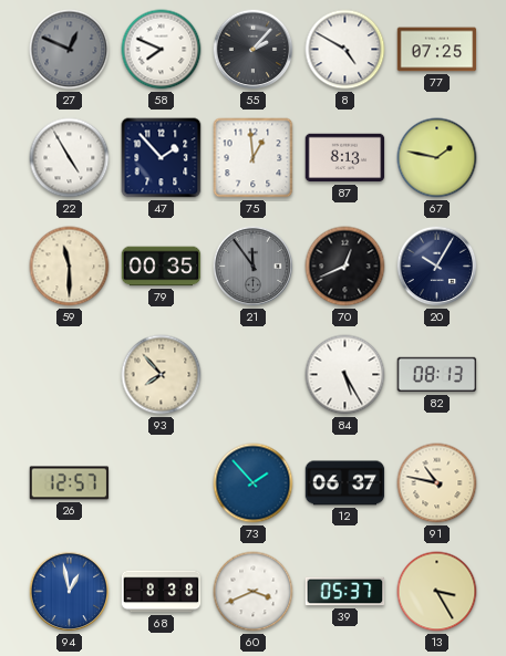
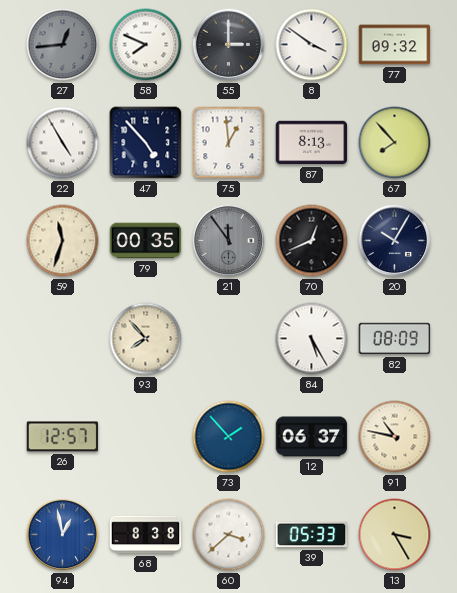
27: 12:49 -> 12:44
55: 2:07 -> 3:00
8: 4:50 -> 3:51
77: 07:25 -> 09:32
47: 1:53 -> 4:53
67: 1:47 -> 7:53
59: 11:30 -> 11:33
82: 08:13 -> 08:09
60: 3:41 -> 3:38
39: 05:37 -> 05:33
